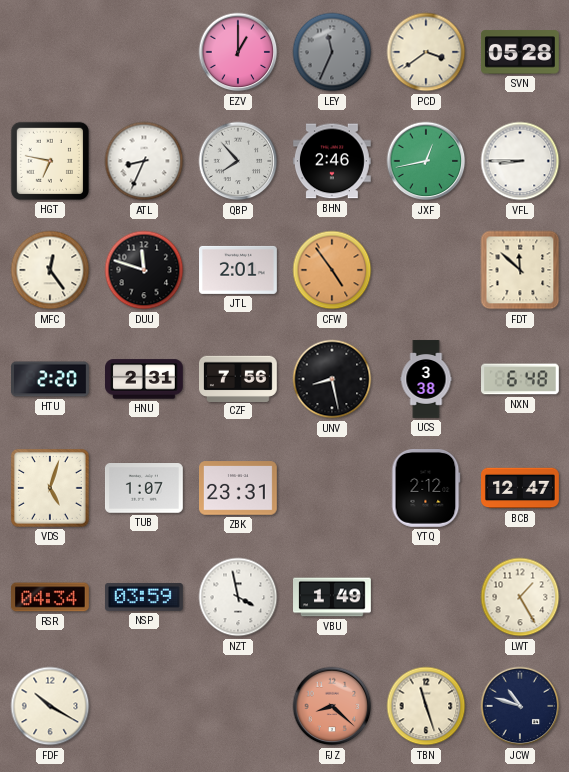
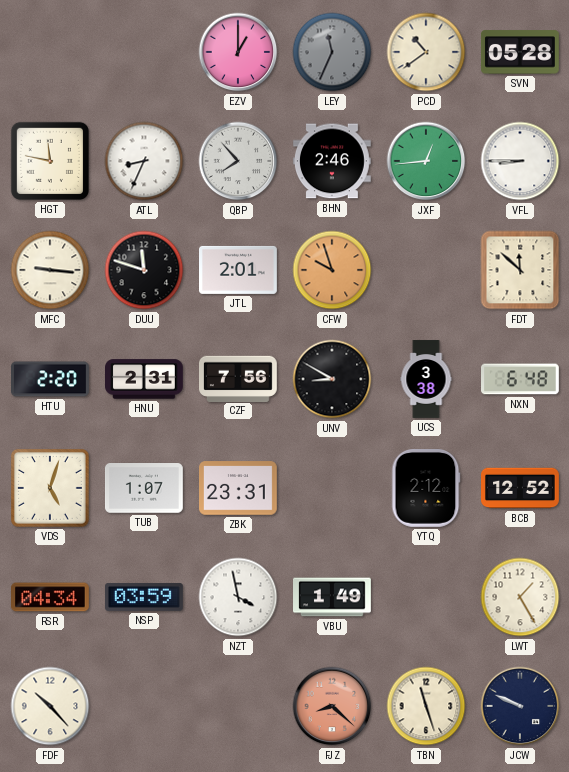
PCD: 3:39 -> 10:39
HGT: 6:47 -> 11:47
JXF: 12:43 -> 12:44
MFC: 12:24 -> 9:16
CFW: 4:54 -> 9:57
UNV: 8:28 -> 8:50
BCB: 12:47 -> 12:52
FDF: 10:20 -> 10:23
JCW: 10:48 -> 9:49
